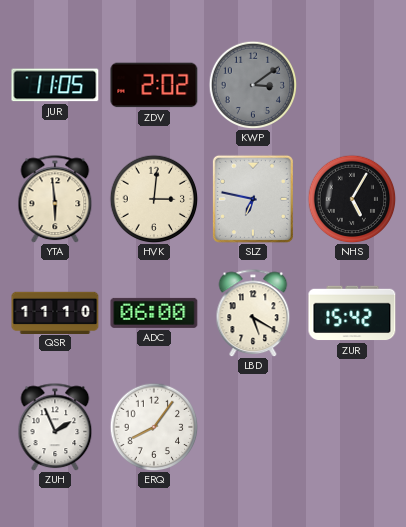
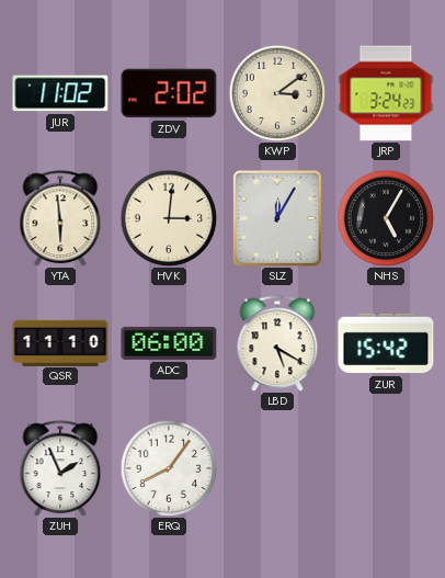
JUR: 11:05 -> 11:02
KWP dial: grey -> cream
JRP: none -> 3:24
SLZ: 6:47 -> 12:05
